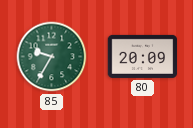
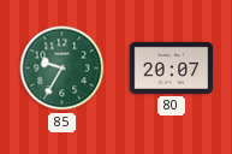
80: 20:09 -> 20:07
